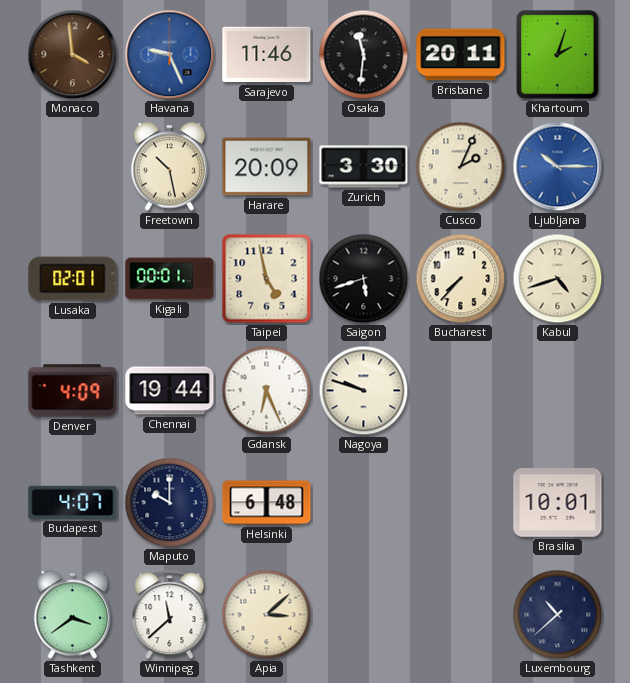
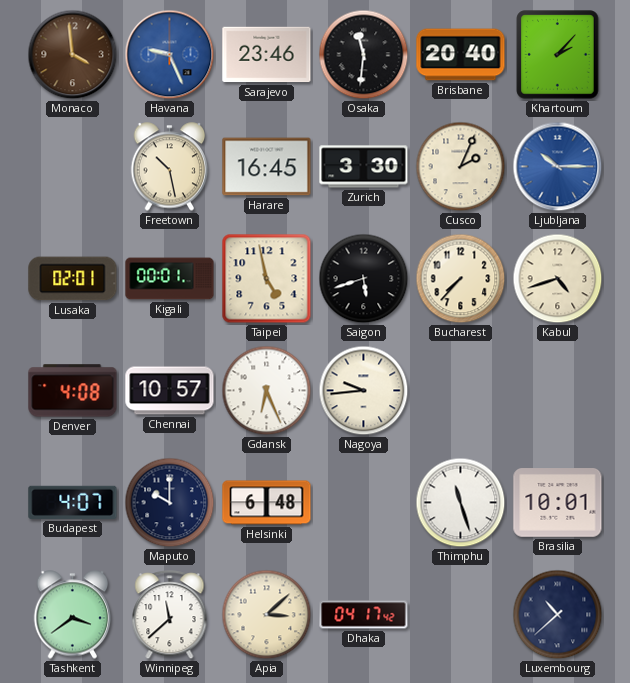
Sarajevo: 11:46 -> 23:46
Brisbane: 20:11 -> 20:40
Khartoum: 2:03 -> 2:07
Harare: 20:09 -> 16:45
Denver: 4:09 -> 4:08
Chennai: 19:44 -> 10:57
Nagoya: 9:48 -> 9:44
Thimphu: none -> 11:27
Dhaka: none -> 04:17
